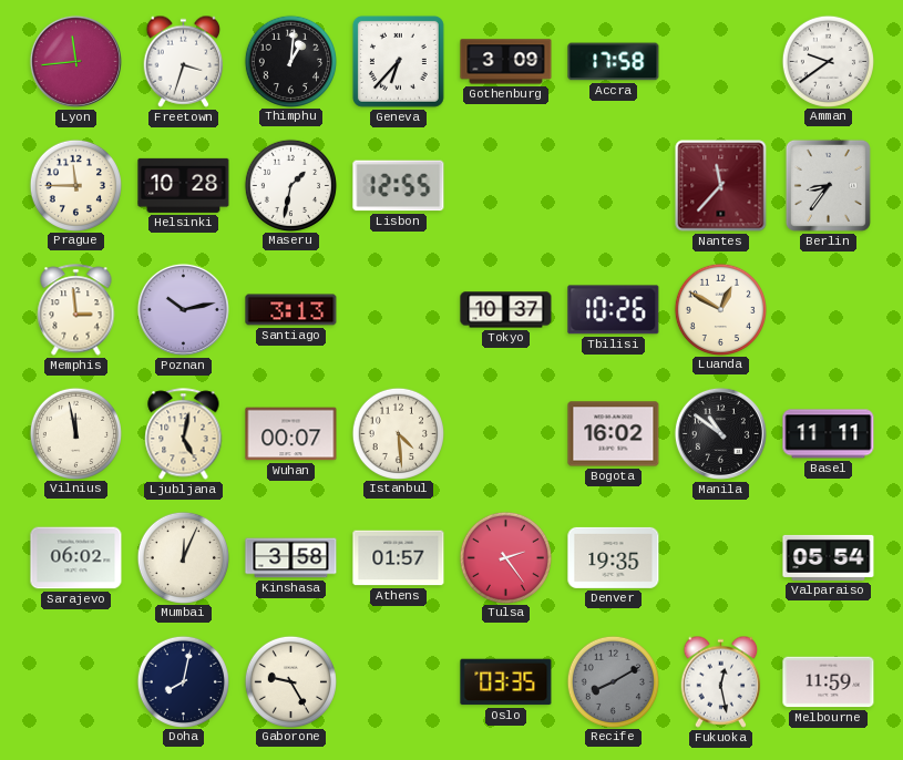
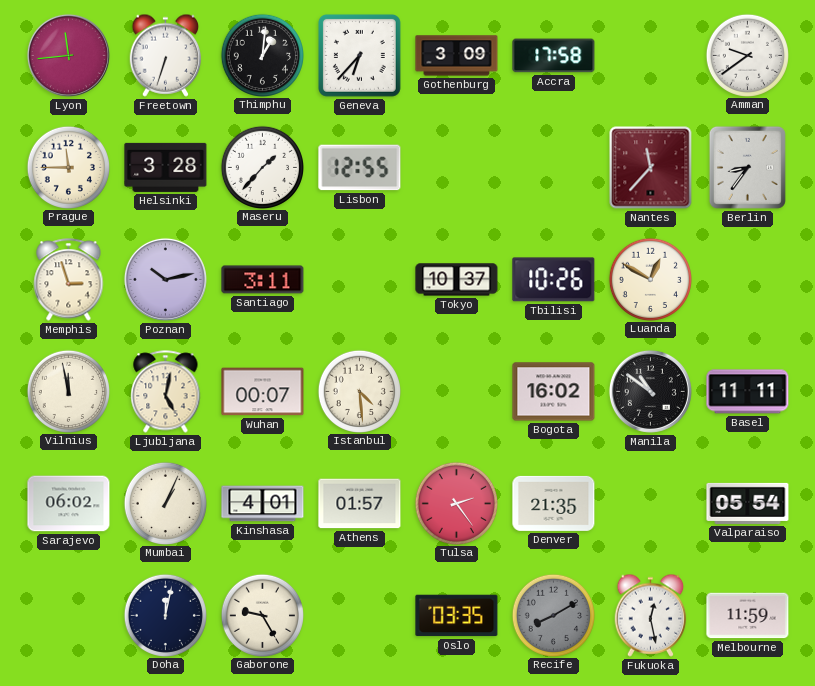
Freetown: 3:33 -> 6:33
Helsinki: 10:28 -> 3:28
Maseru: 1:32 -> 1:37
Memphis: 2:59 -> 2:57
Santiago: 3:13 -> 3:11
Mumbai: 12:04 -> 1:04
Kinshasa: 3:58 -> 4:01
Denver: 19:35 -> 21:35
Doha: 8:02 -> 12:02
